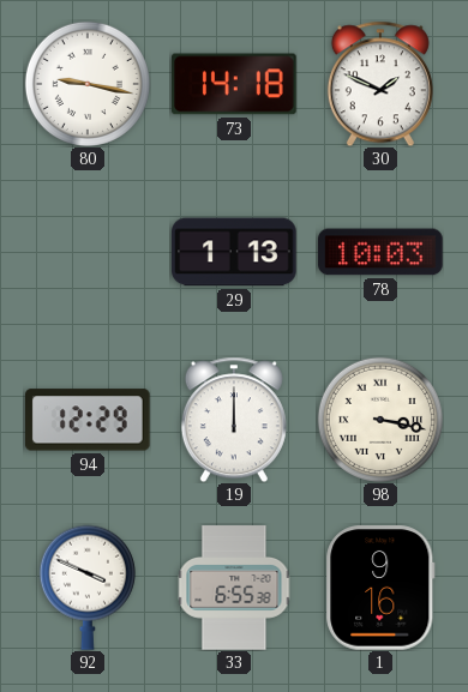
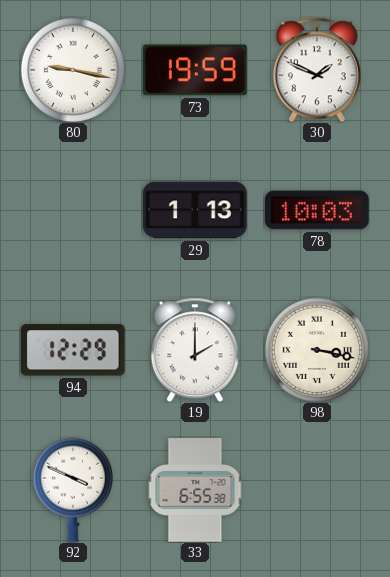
73: 14:18 -> 19:59
19: 12:00 -> 2:00
1: 9:16 -> none
